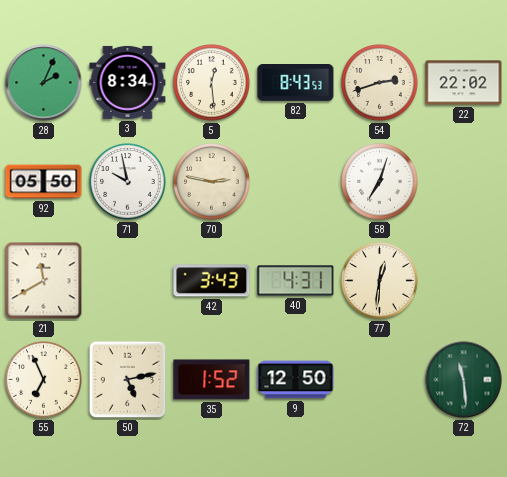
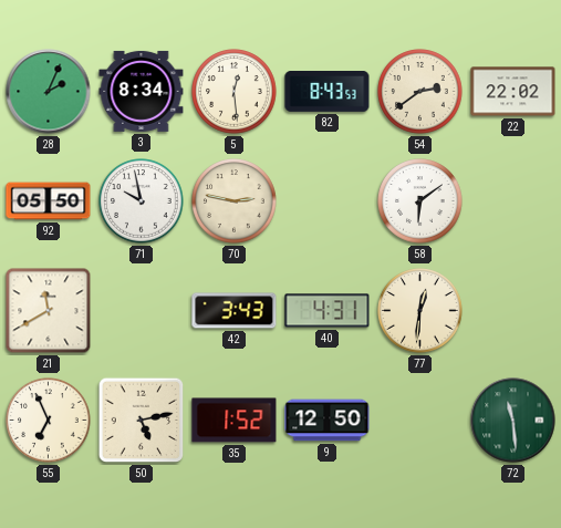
54: 2:42 -> 2:39
58: 7:03 -> 6:09
